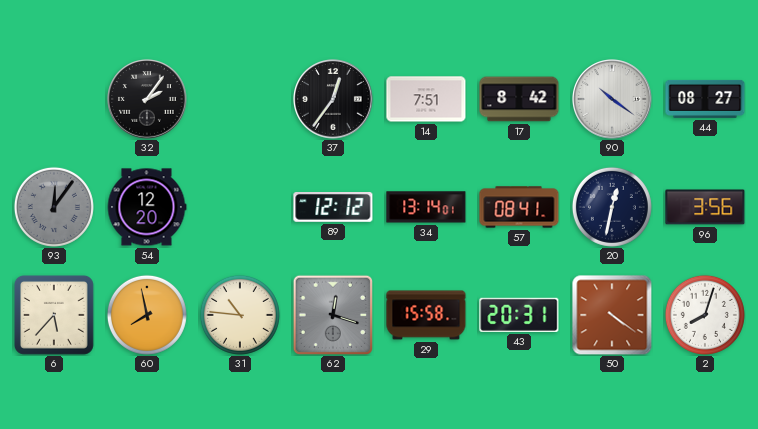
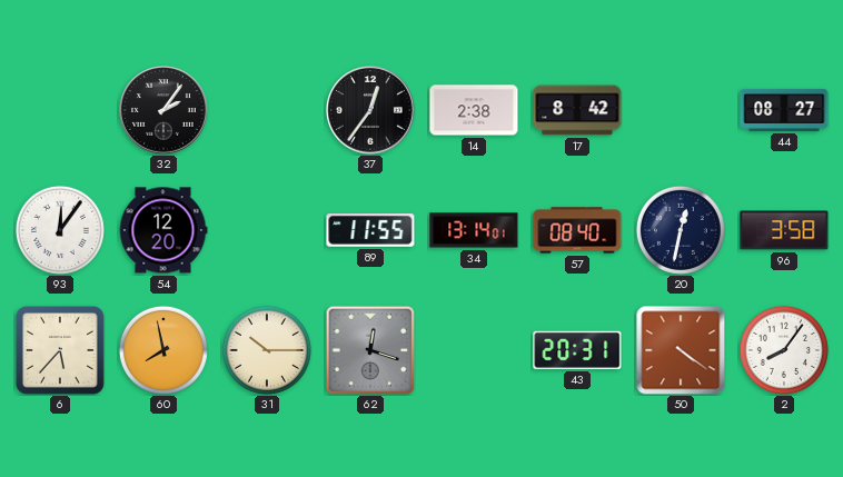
14: 7:51 -> 2:38
90: 10:21 -> none
93 dial: grey -> white
89: 12:12 -> 11:55
57: 08:41 -> 08:40
96: 3:56 -> 3:58
31: 10:46 -> 10:15
29: 15:58 -> none
2: 8:03 -> 8:06
